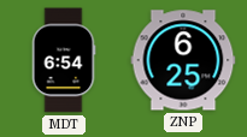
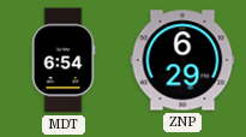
ZNP: 6:25 -> 6:29
